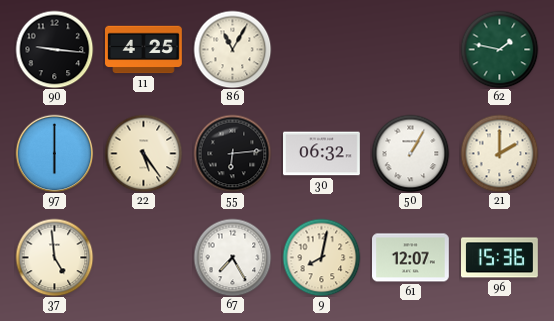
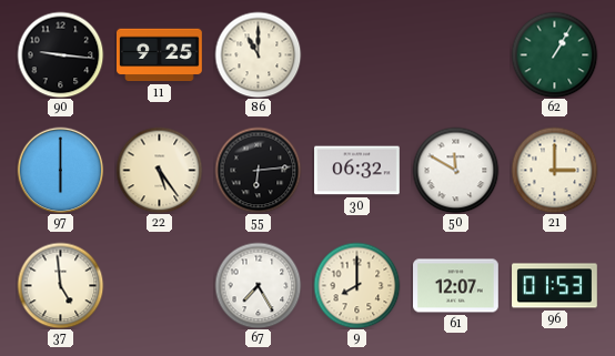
11: 4:25 -> 9:25
86: 11:05 -> 11:00
62: 1:47 -> 1:05
50: 1:05 -> 11:50
21: 2:00 -> 3:00
9: 8:02 -> 8:00
96: 15:36 -> 01:53
